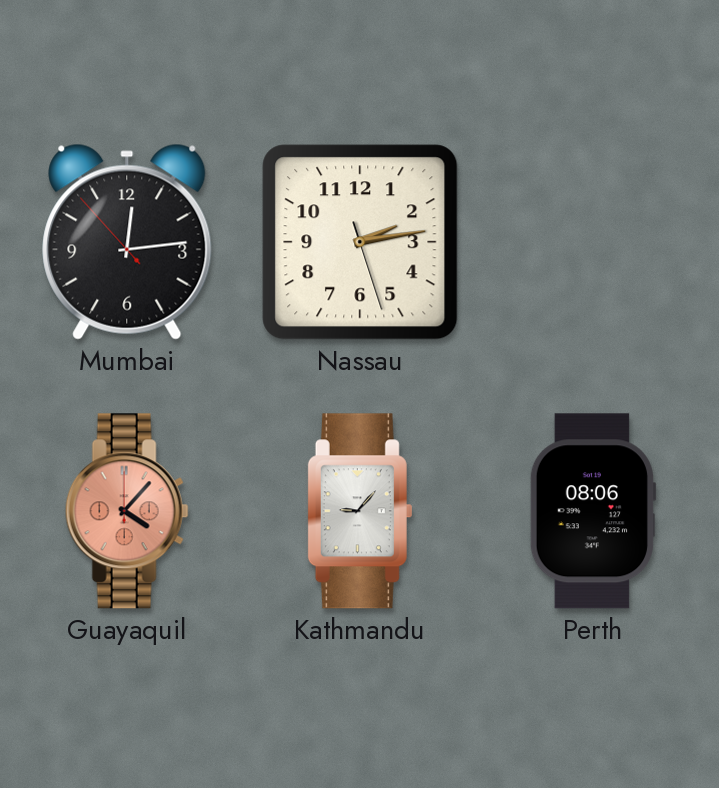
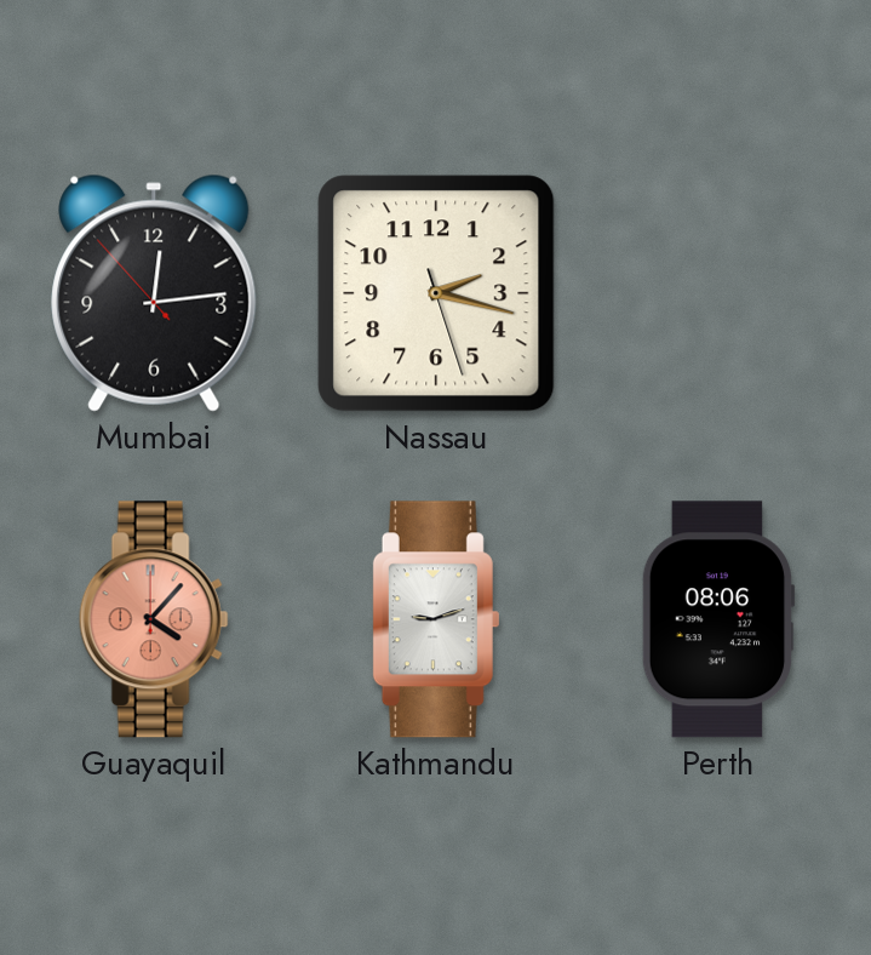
Nassau: 2:13 -> 2:17
Kathmandu: 9:07 -> 9:12
